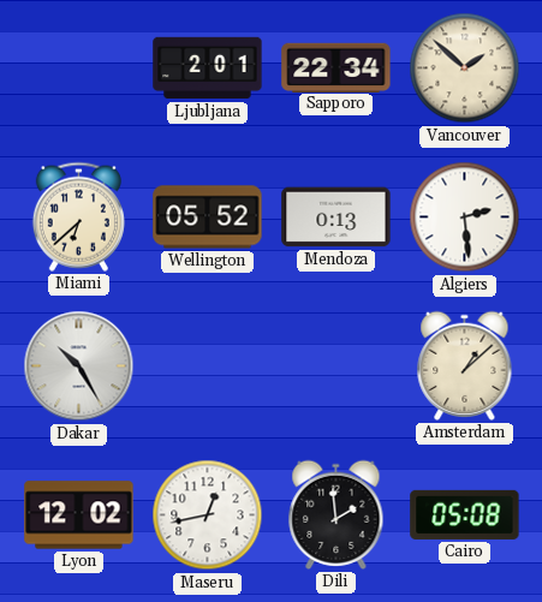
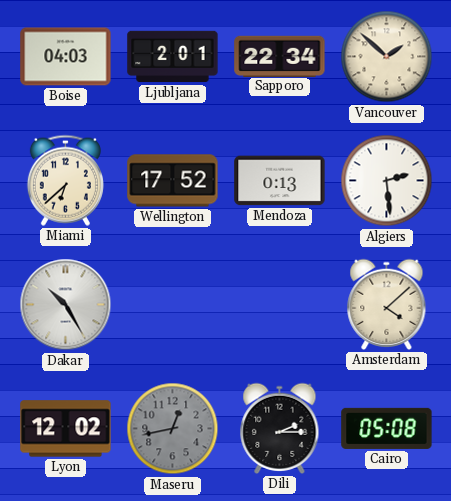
Boise: none -> 04:03
Wellington: 05:52 -> 17:52
Amsterdam: 1:08 -> 4:08
Maseru dial: white -> grey
Dili: 1:59 -> 2:15
